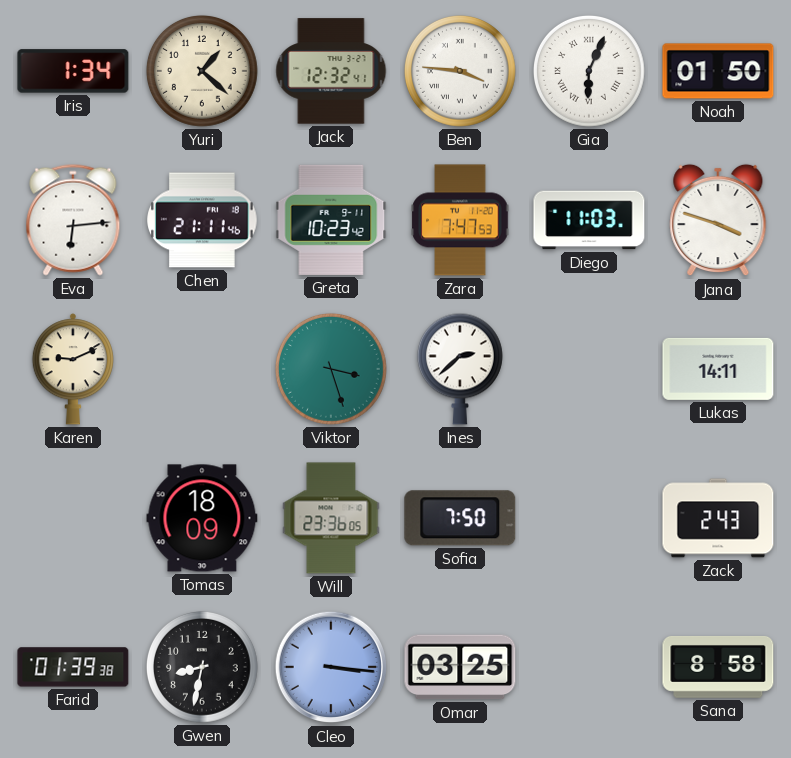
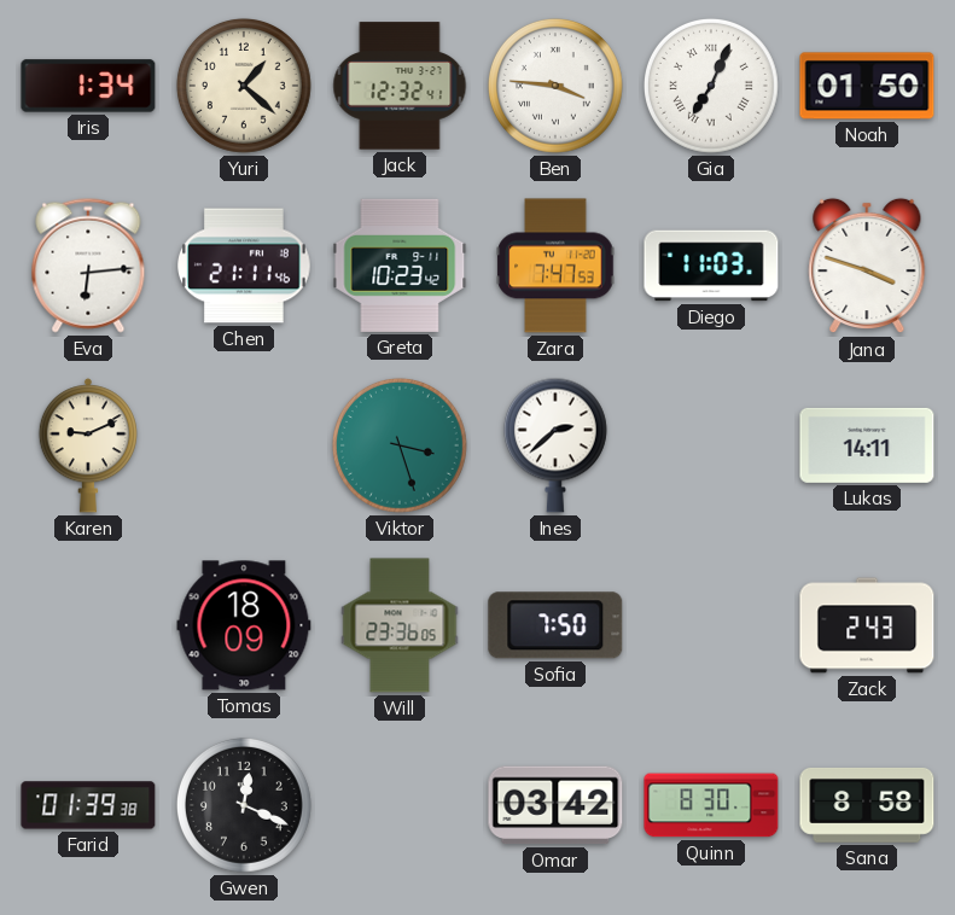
Gia: 6:04 -> 7:04
Gwen: 8:32 -> 12:19
Cleo: 3:16 -> none
Omar: 03:25 -> 03:42
Quinn: none -> 8:30
